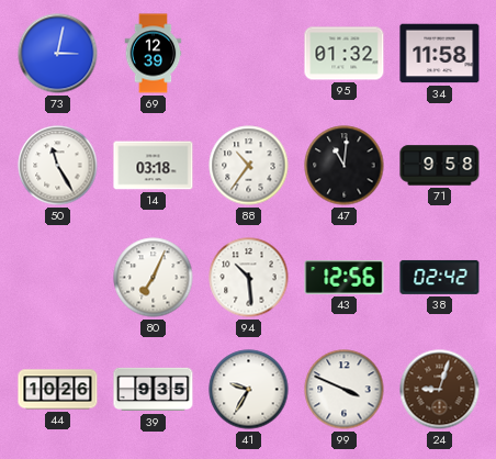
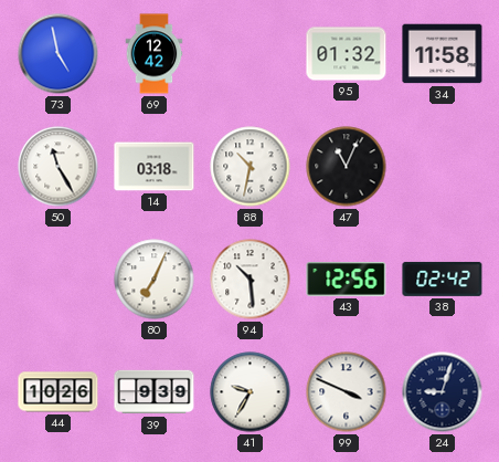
73: 3:02 -> 4:58
69: 12:39 -> 12:42
88: 10:36 -> 10:32
47: 11:01 -> 11:04
71: 9:58 -> none
39: 9:35 -> 9:39
24 dial: brown -> navy
